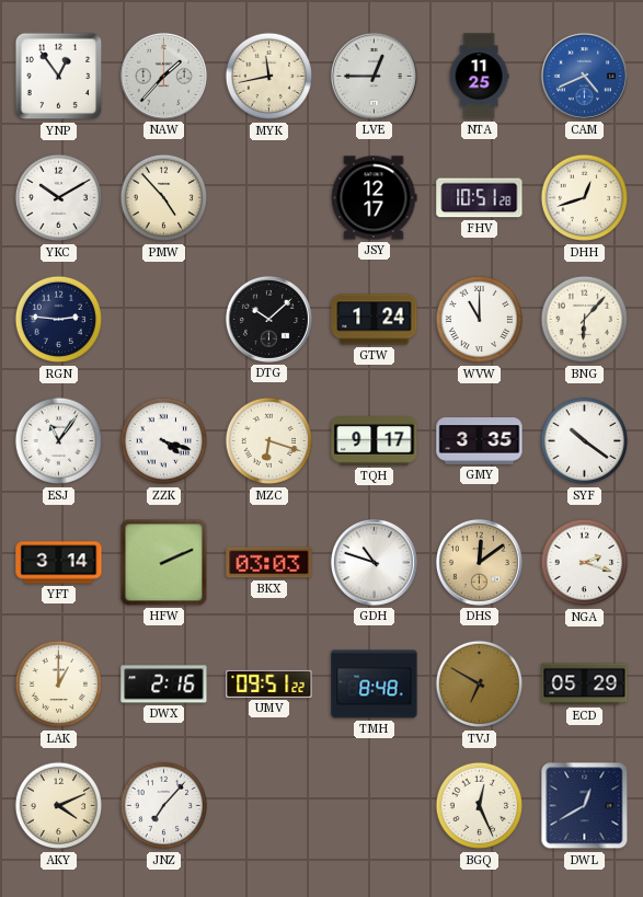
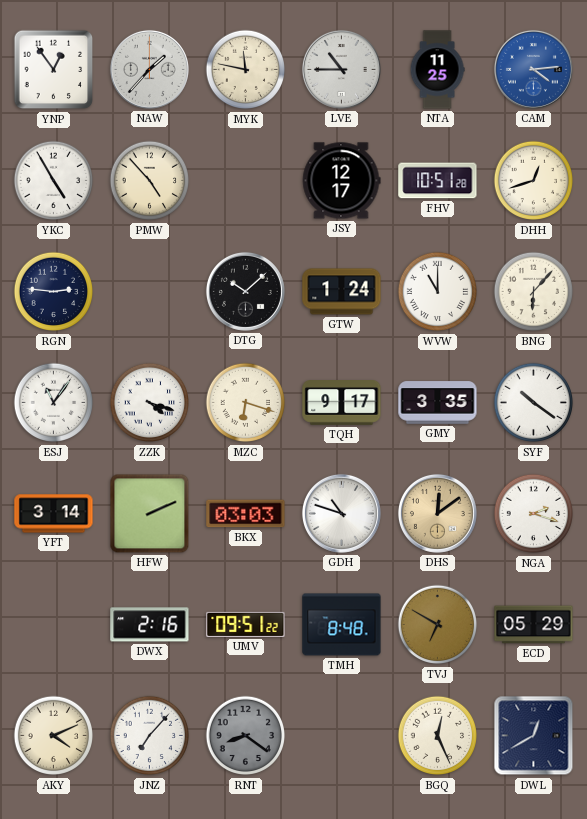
MYK: 11:43 -> 11:47
LVE: 12:45 -> 10:45
CAM: 4:41 -> 4:14
YKC: 10:10 -> 4:55
LAK: 1:00 -> none
RNT: none -> 8:21
